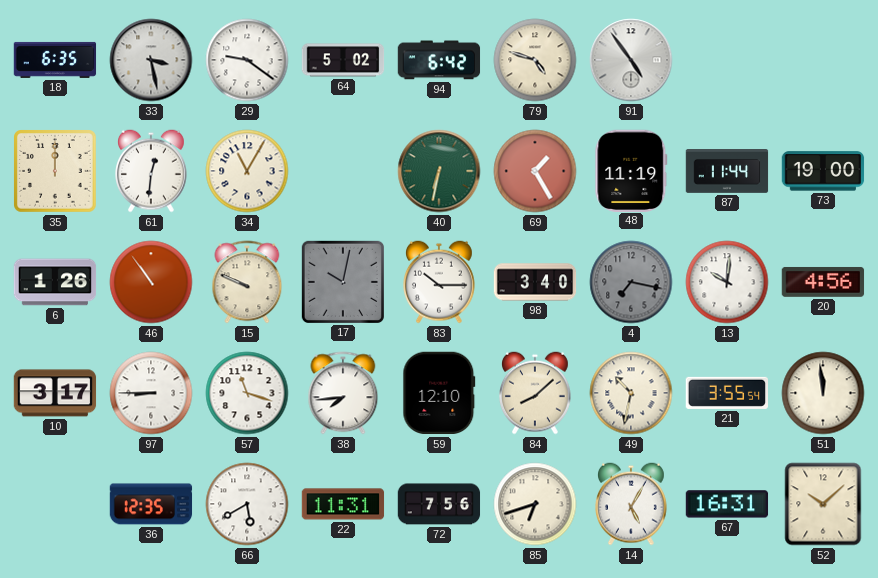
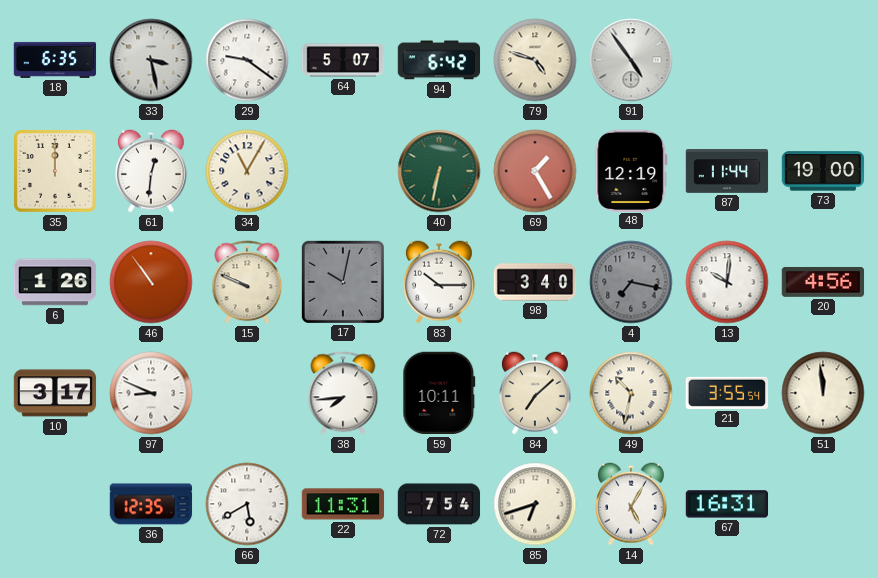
64: 5:02 -> 5:07
48: 11:19 -> 12:19
97: 8:45 -> 8:49
57: 11:18 -> none
59: 12:10 -> 10:11
84: 8:08 -> 7:08
72: 7:56 -> 7:54
52: 10:08 -> none
